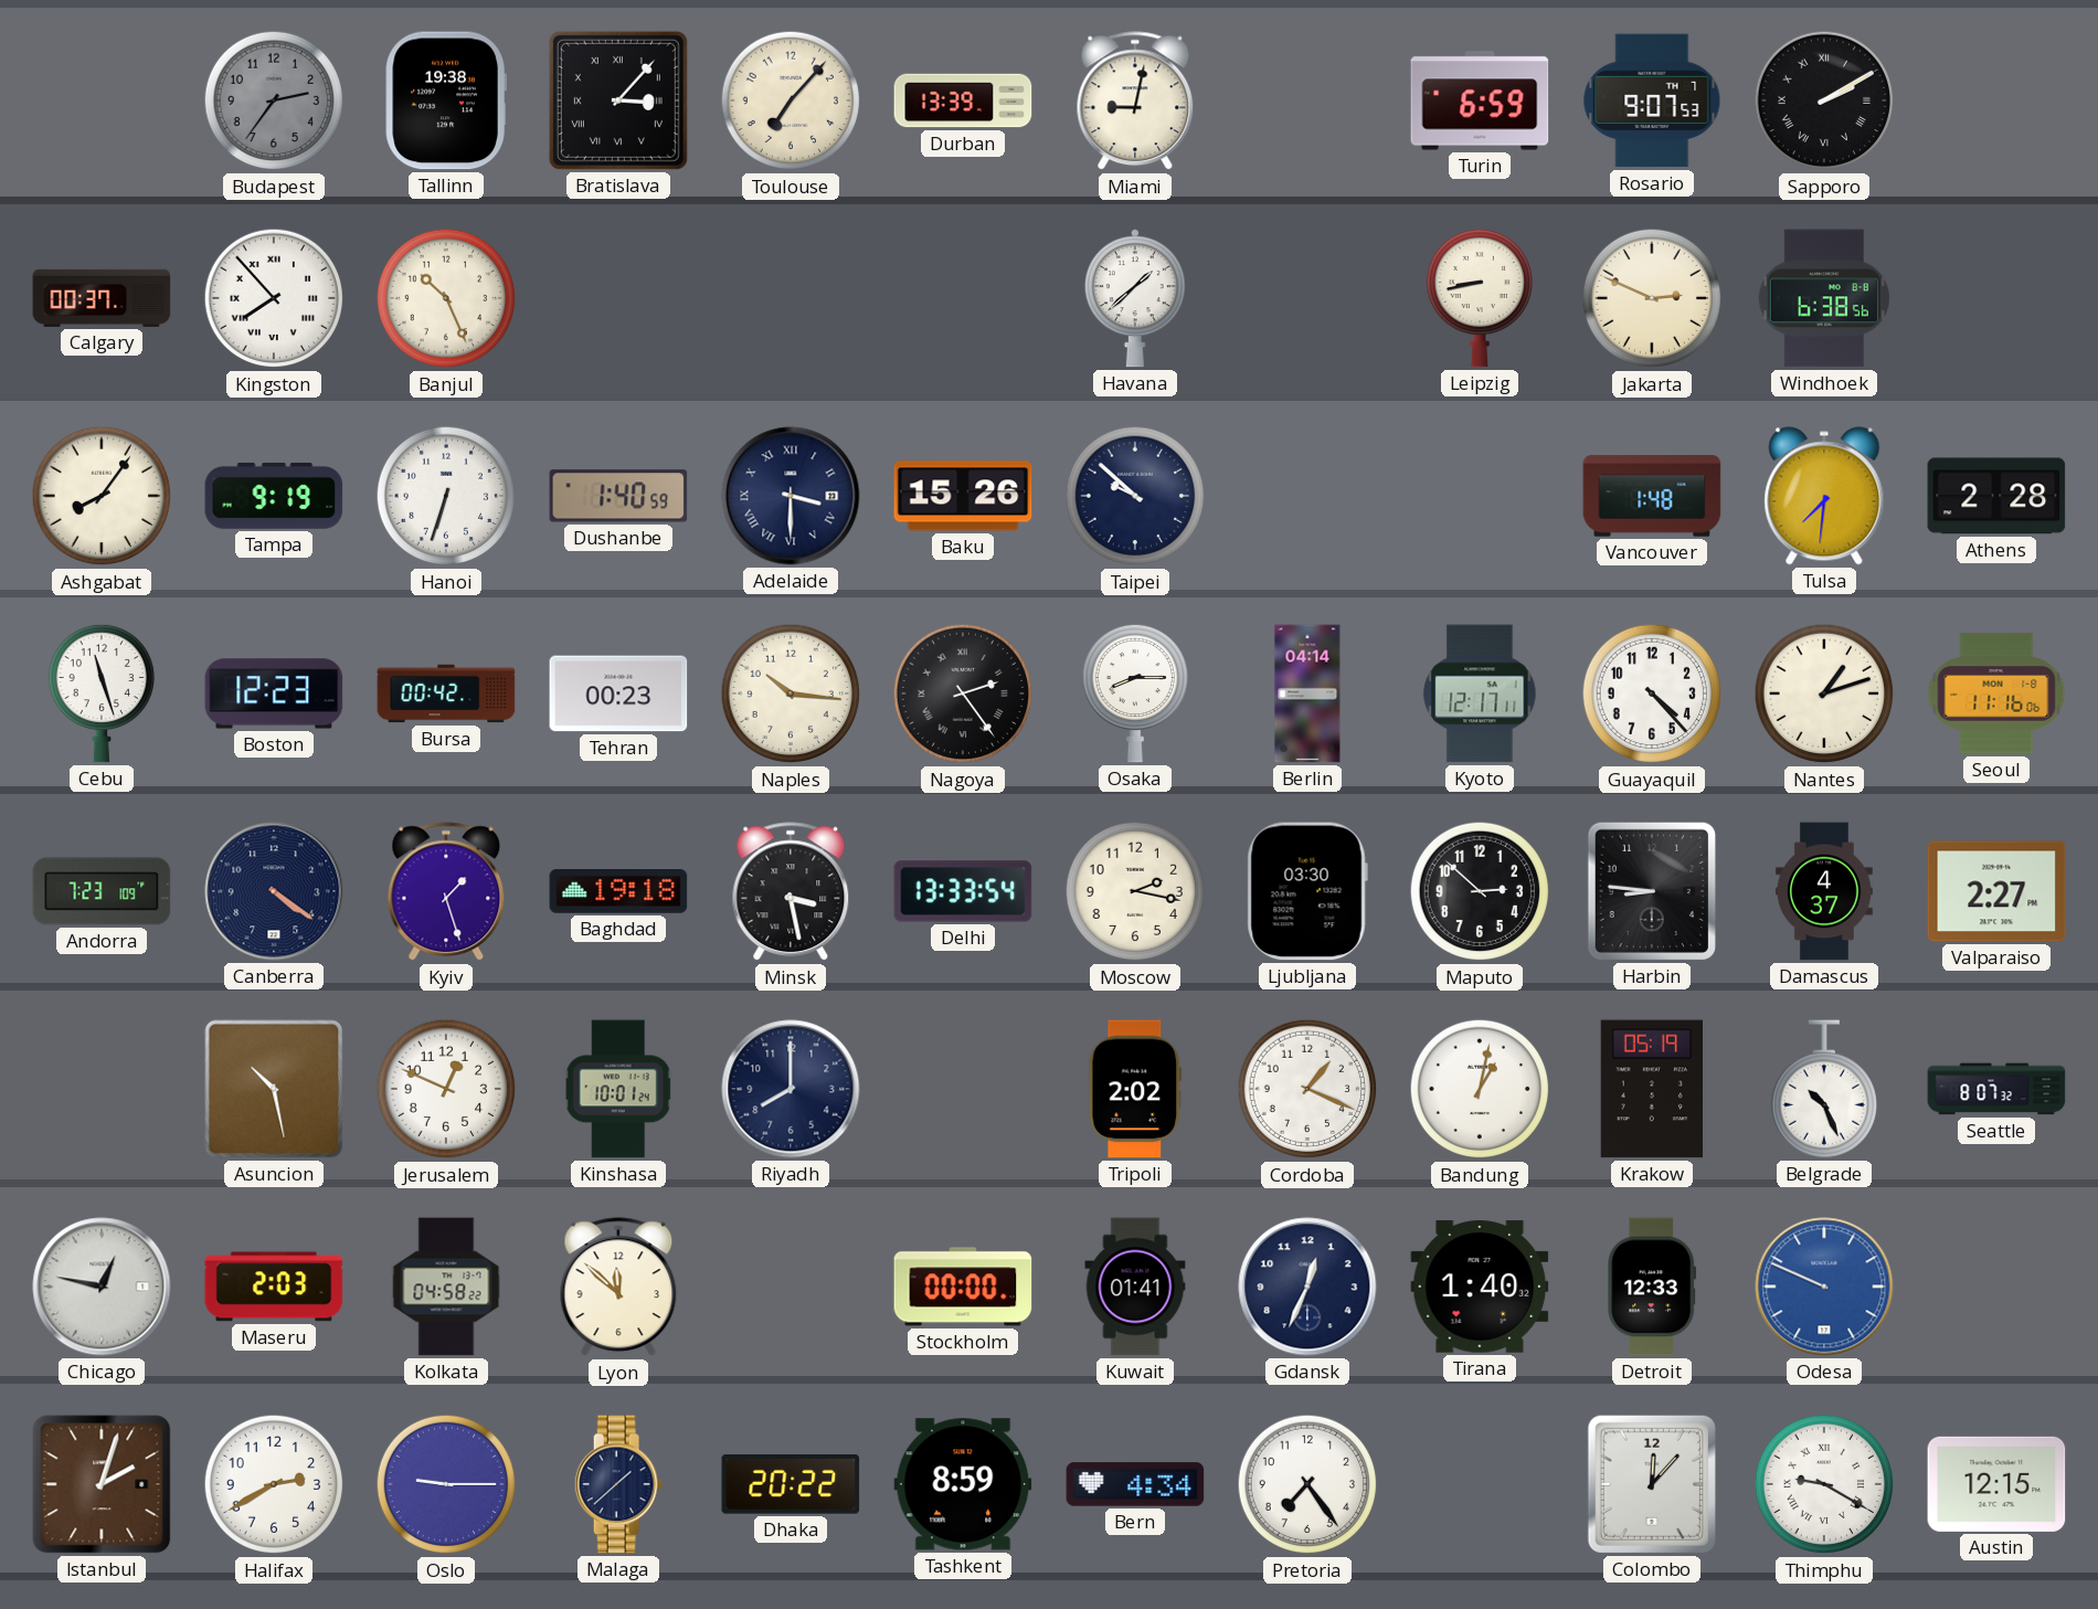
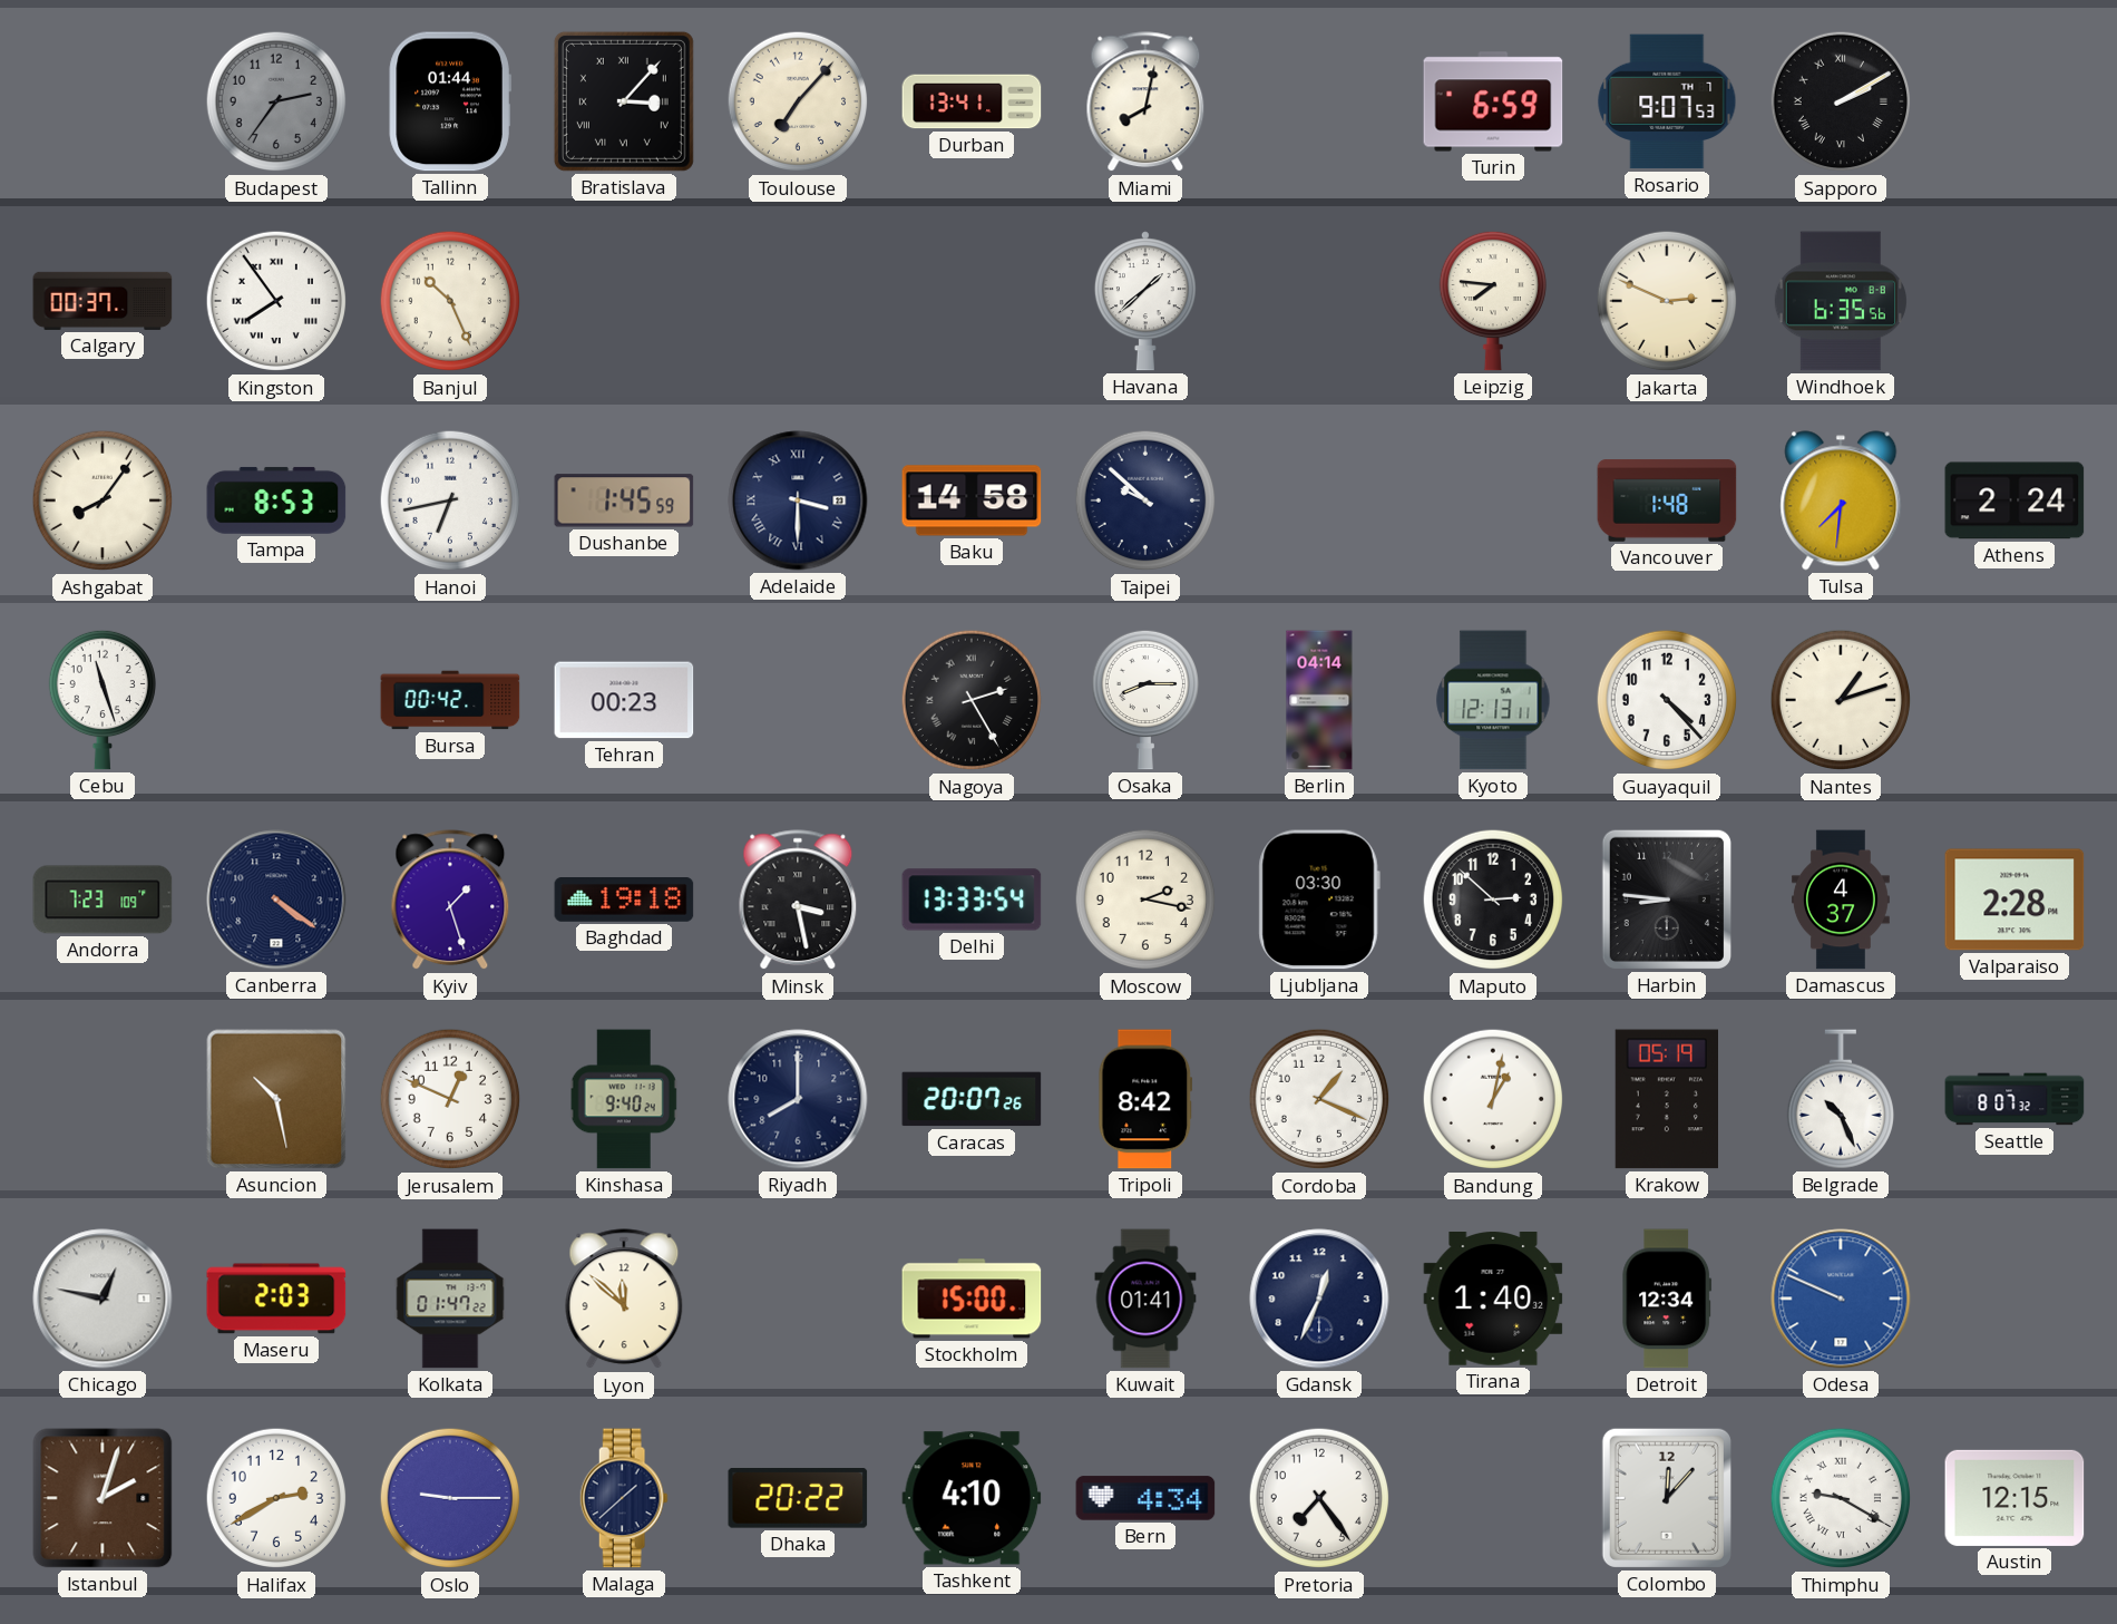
Tallinn: 19:38 -> 01:44
Durban: 13:39 -> 13:41
Miami: 9:02 -> 8:02
Kingston: 7:53 -> 7:54
Leipzig: 8:43 -> 7:46
Windhoek: 6:38 -> 6:35
Tampa: 9:19 -> 8:53
Hanoi: 6:33 -> 6:43
Dushanbe: 1:40 -> 1:45
Baku: 15:26 -> 14:58
Athens: 2:28 -> 2:24
Boston: 12:23 -> none
Naples: 10:16 -> none
Nagoya: 2:24 -> 2:25
Kyoto: 12:17 -> 12:13
Seoul: 11:16 -> none
Valparaiso: 2:27 -> 2:28
Kinshasa: 10:01 -> 9:40
Caracas: none -> 20:07
Tripoli: 2:02 -> 8:42
Kolkata: 04:58 -> 01:47
Stockholm: 00:00 -> 15:00
Detroit: 12:33 -> 12:34
Tashkent: 8:59 -> 4:10
